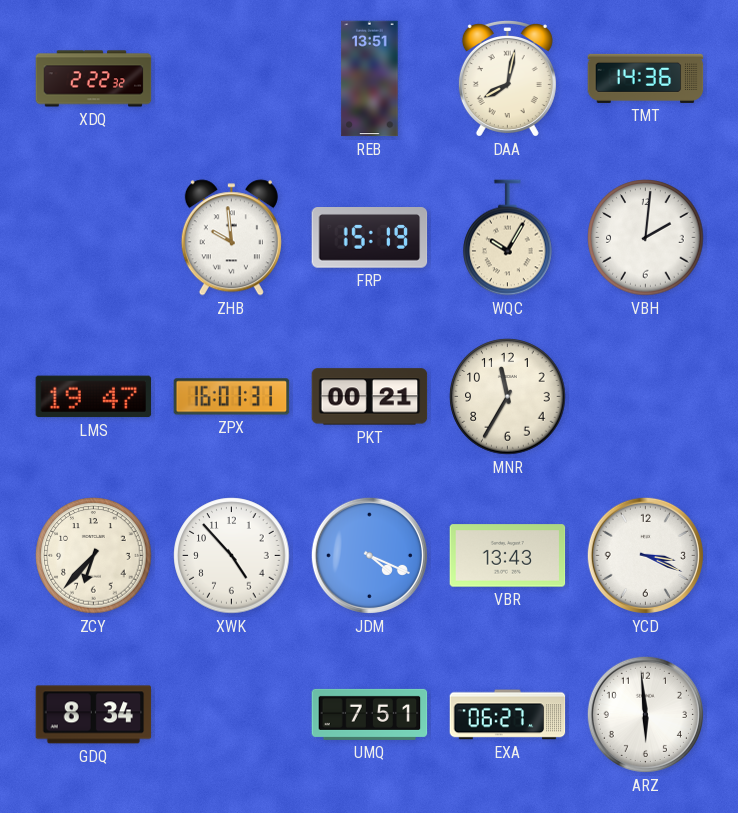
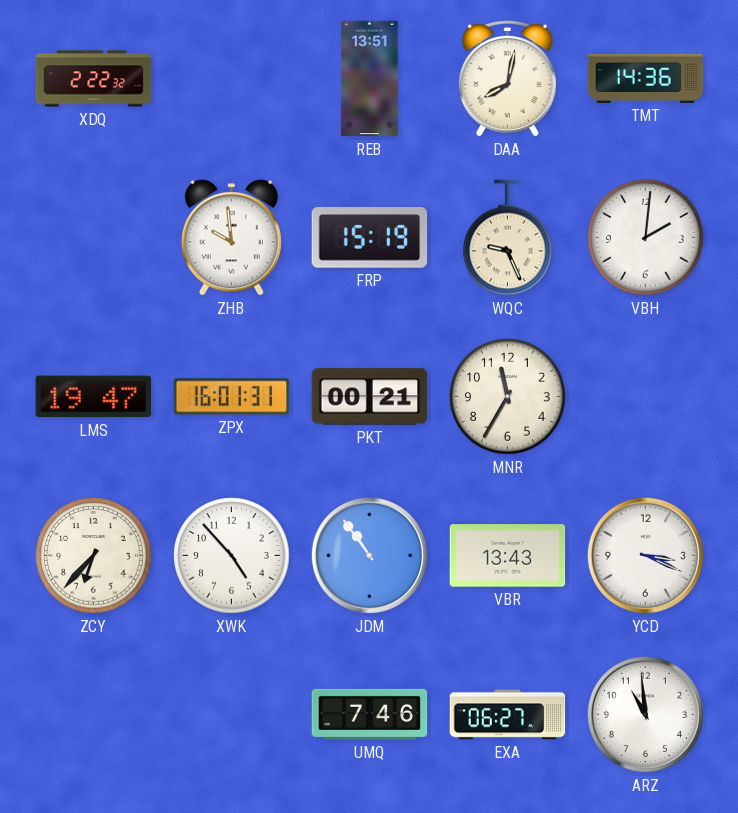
WQC: 10:05 -> 9:26
JDM: 4:19 -> 10:54
GDQ: 8:34 -> none
UMQ: 7:51 -> 7:46
ARZ: 5:59 -> 10:59
